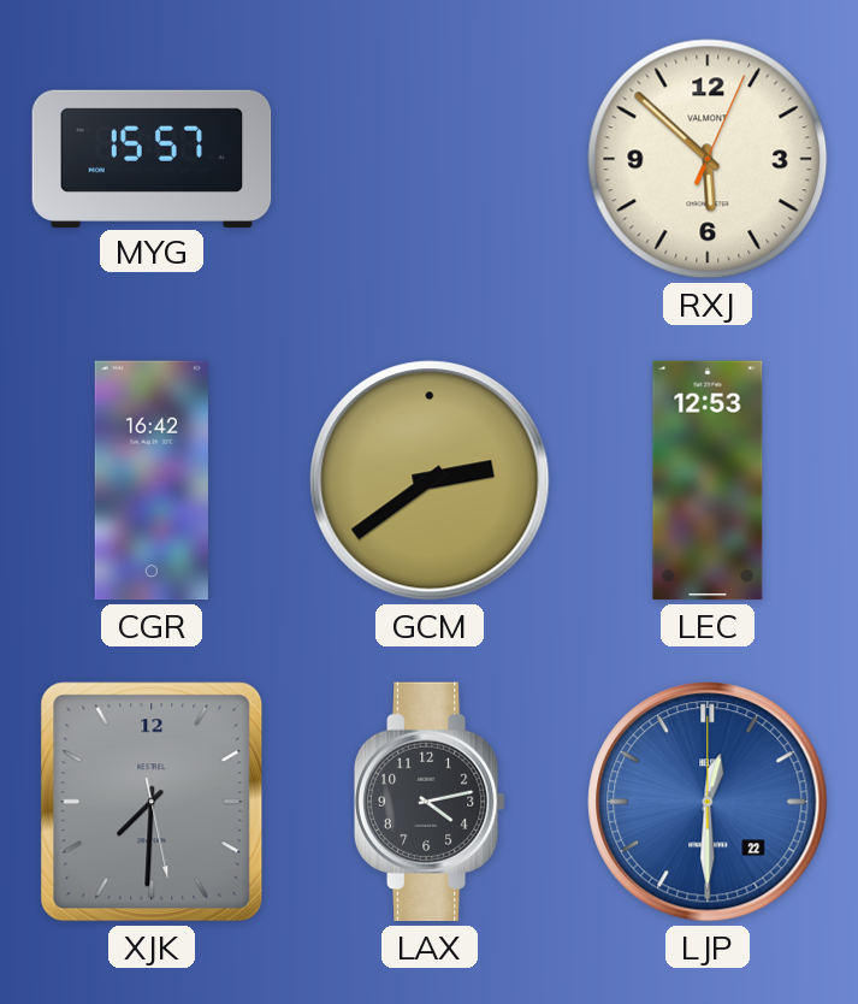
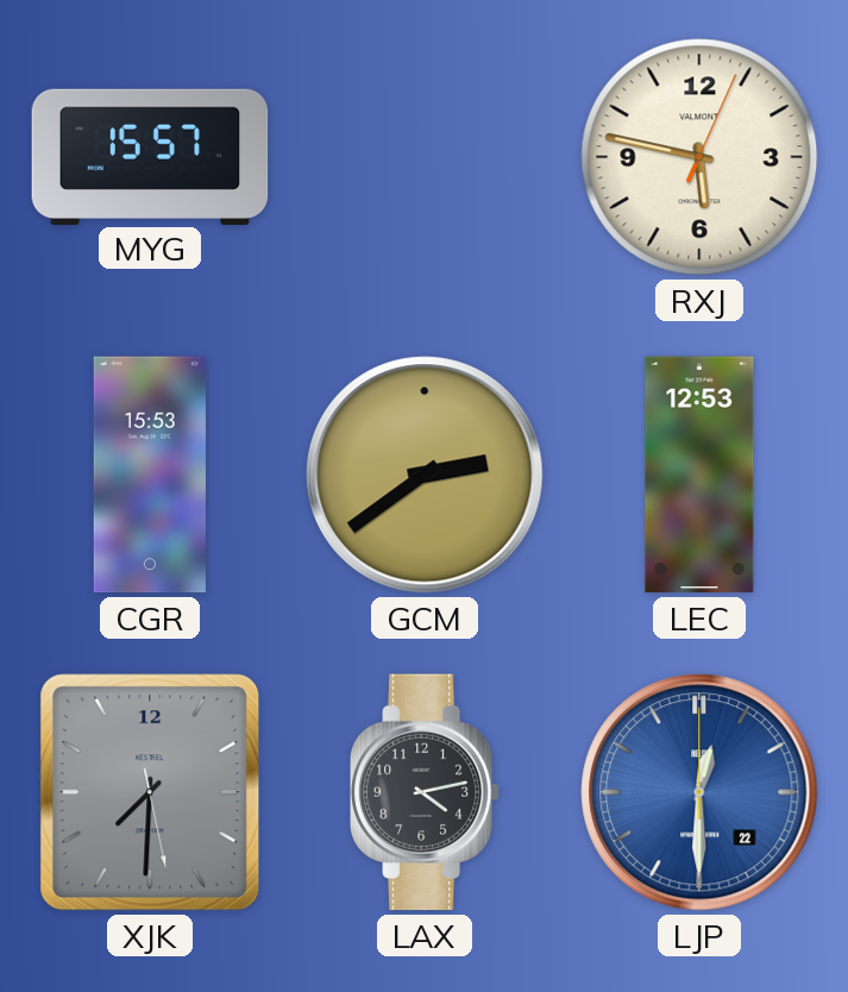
RXJ: 5:52 -> 5:47
CGR: 16:42 -> 15:53
